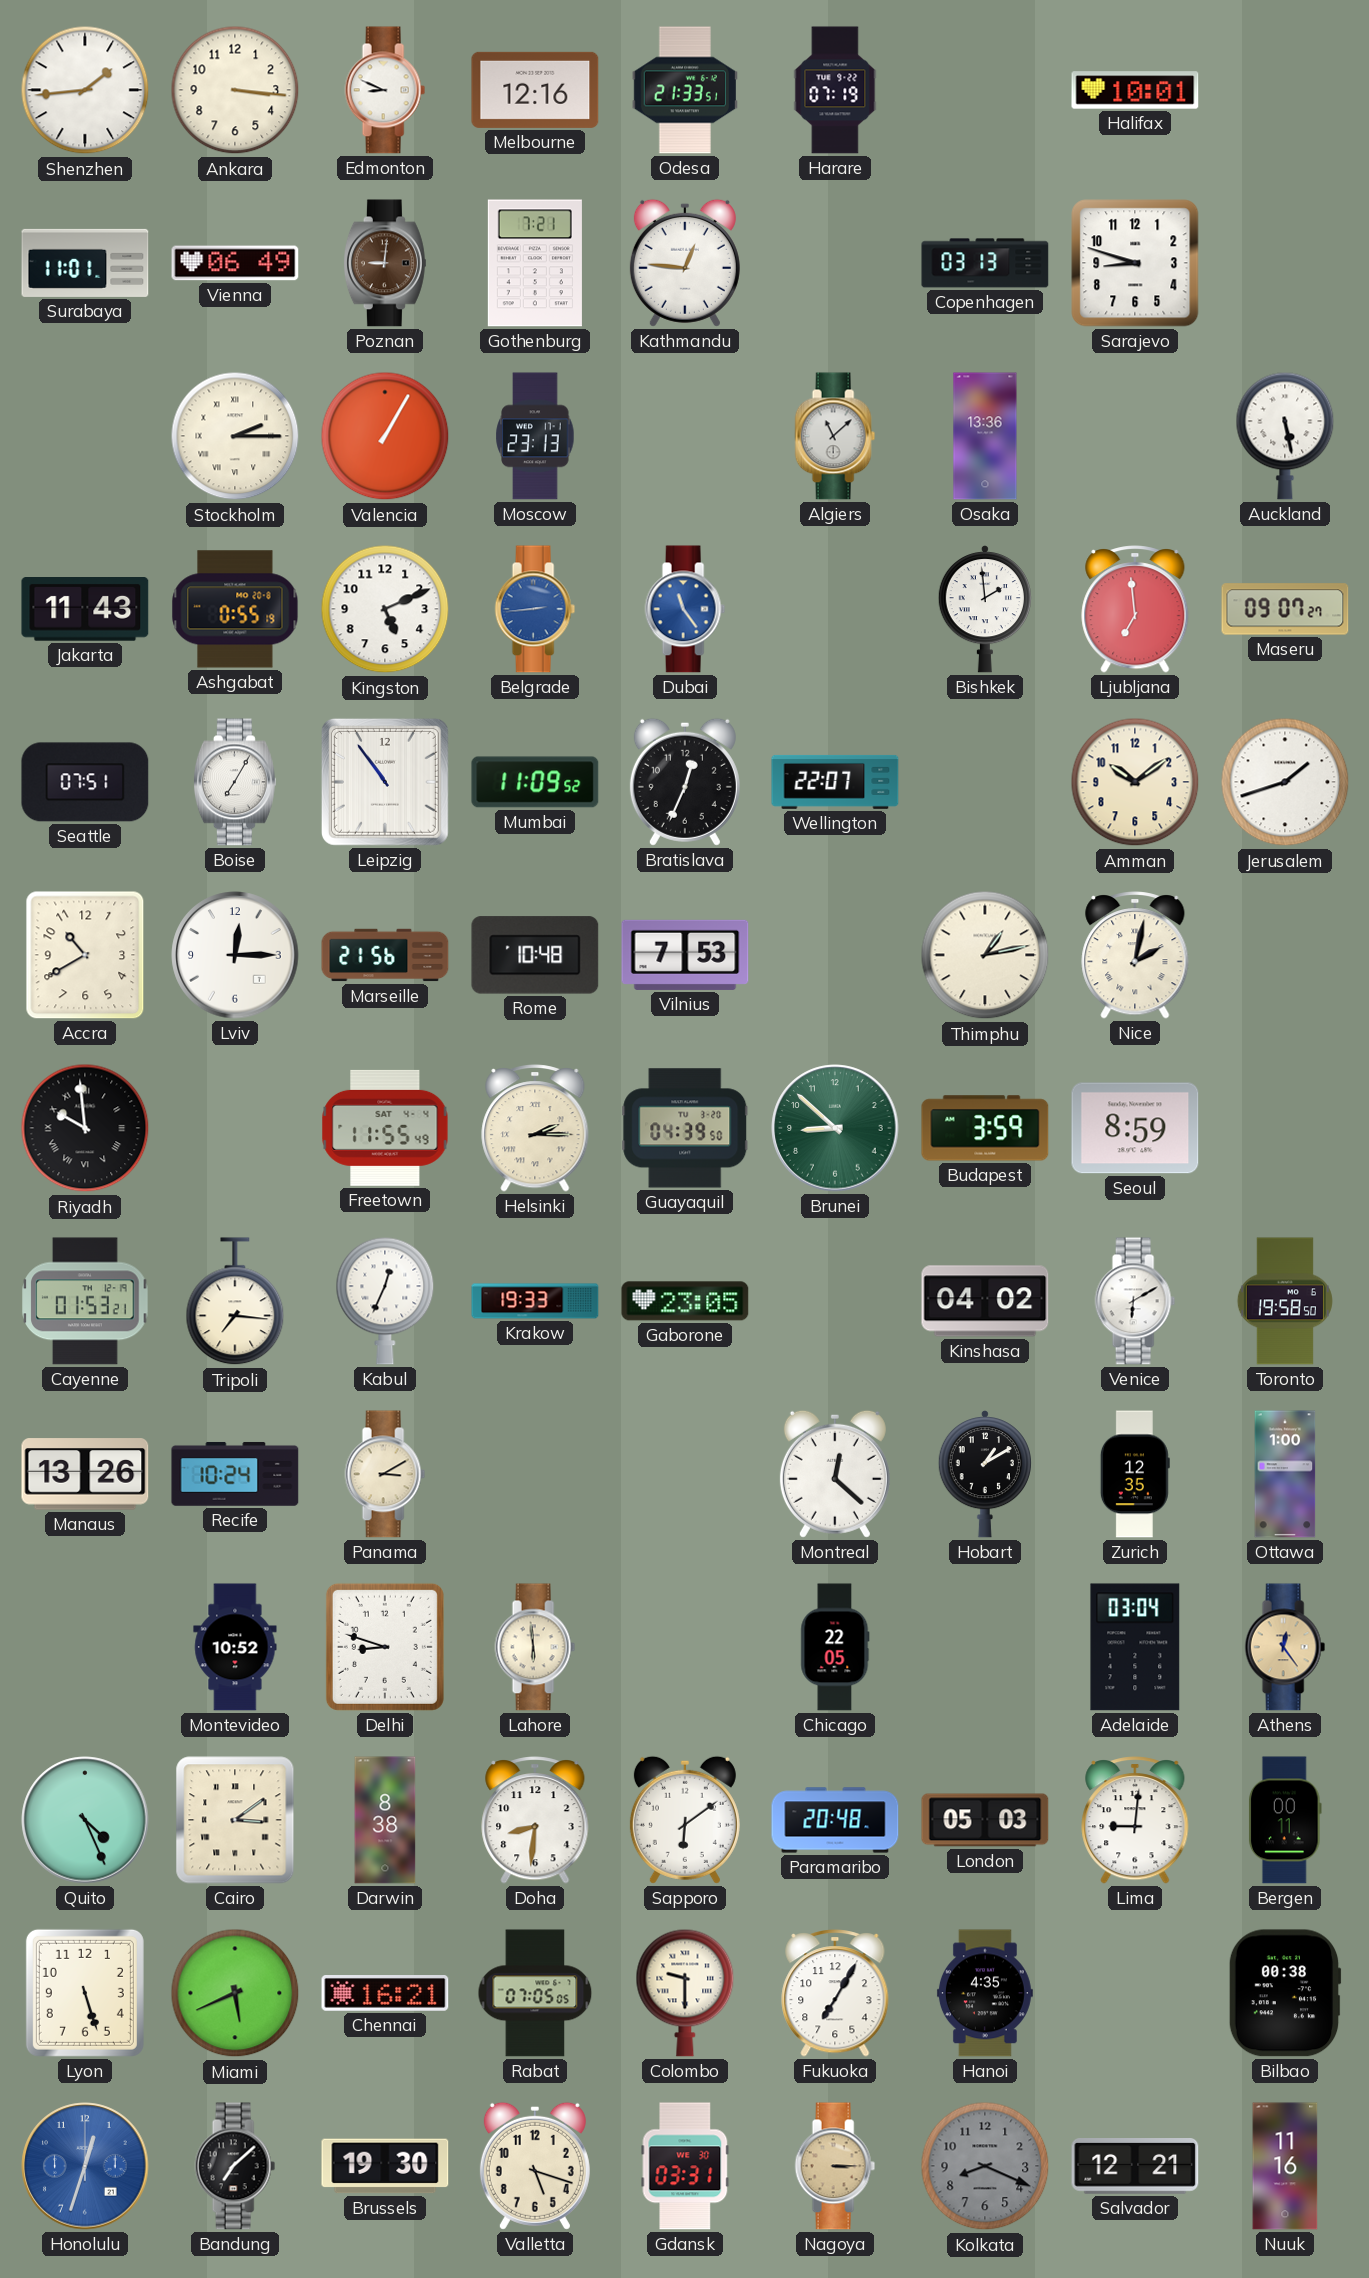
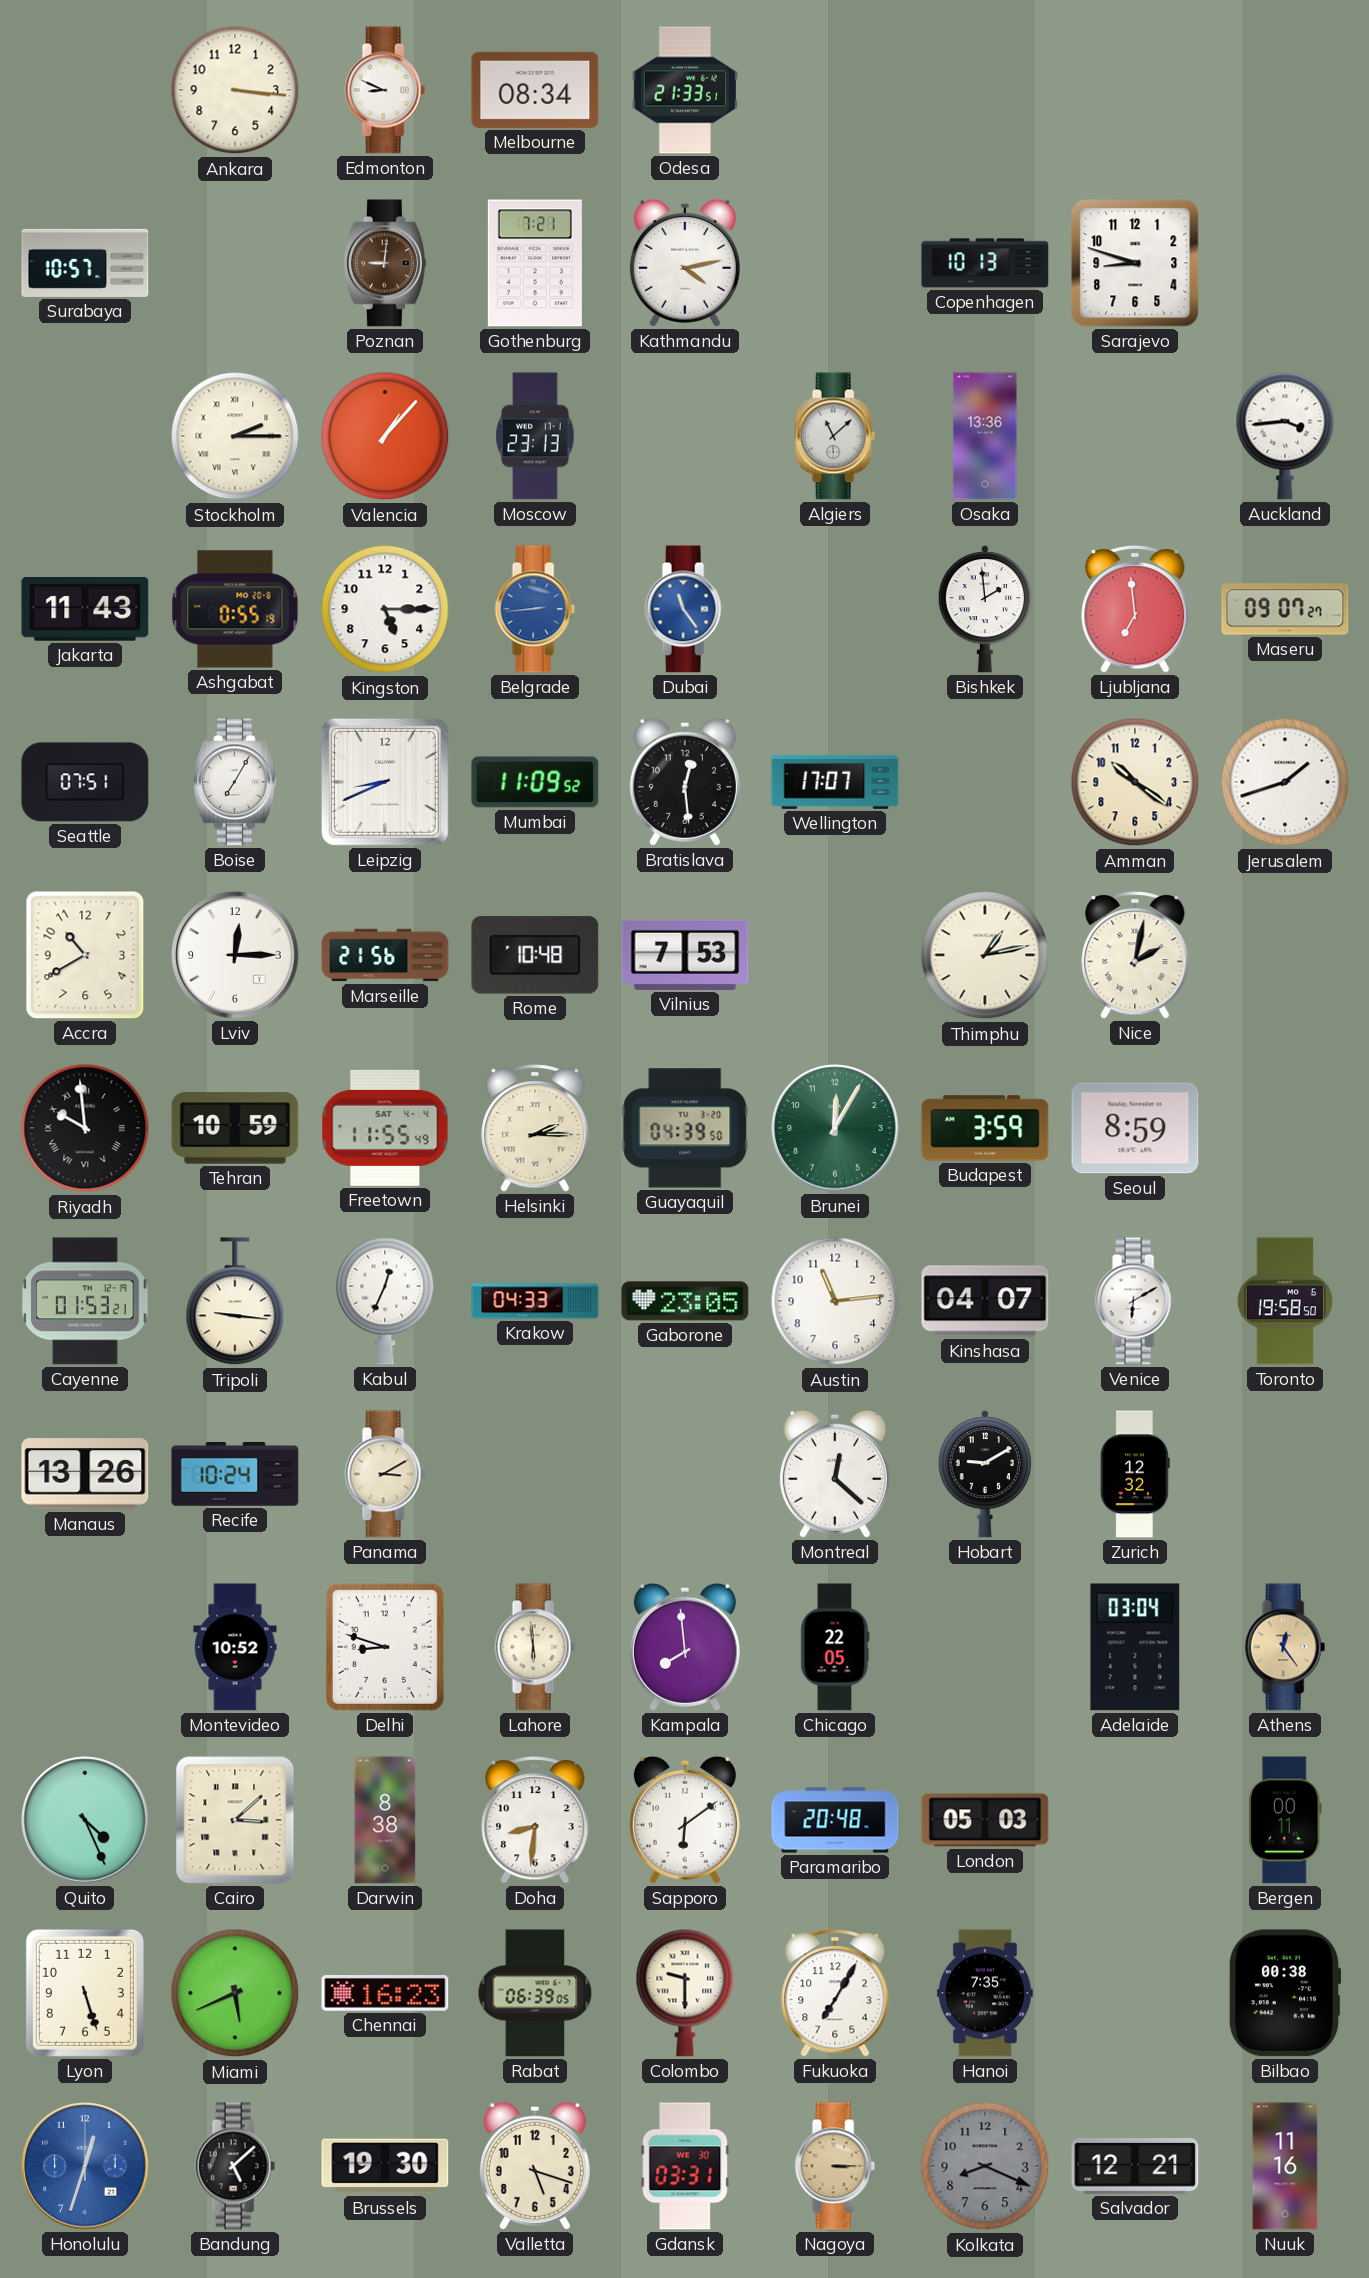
Shenzhen: 1:44 -> none
Melbourne: 12:16 -> 08:34
Harare: 07:19 -> none
Halifax: 10:01 -> none
Surabaya: 11:01 -> 10:57
Vienna: 06:49 -> none
Kathmandu: 12:46 -> 4:13
Copenhagen: 03:13 -> 10:13
Valencia: 1:05 -> 1:07
Auckland: 5:28 -> 3:44
Kingston: 5:11 -> 5:15
Leipzig: 10:54 -> 8:41
Bratislava: 12:34 -> 12:29
Wellington: 22:07 -> 17:07
Amman: 10:09 -> 10:21
Tehran: none -> 10:59
Brunei: 8:52 -> 12:05
Tripoli: 7:16 -> 9:16
Krakow: 19:33 -> 04:33
Austin: none -> 11:14
Kinshasa: 04:02 -> 04:07
Hobart: 1:10 -> 9:10
Zurich: 12:35 -> 12:32
Ottawa: 1:00 -> none
Kampala: none -> 7:59
Cairo: 3:09 -> 3:08
Lima: 9:01 -> none
Chennai: 16:21 -> 16:23
Rabat: 07:05 -> 06:39
Hanoi: 4:35 -> 7:35
Bandung: 7:08 -> 5:08
